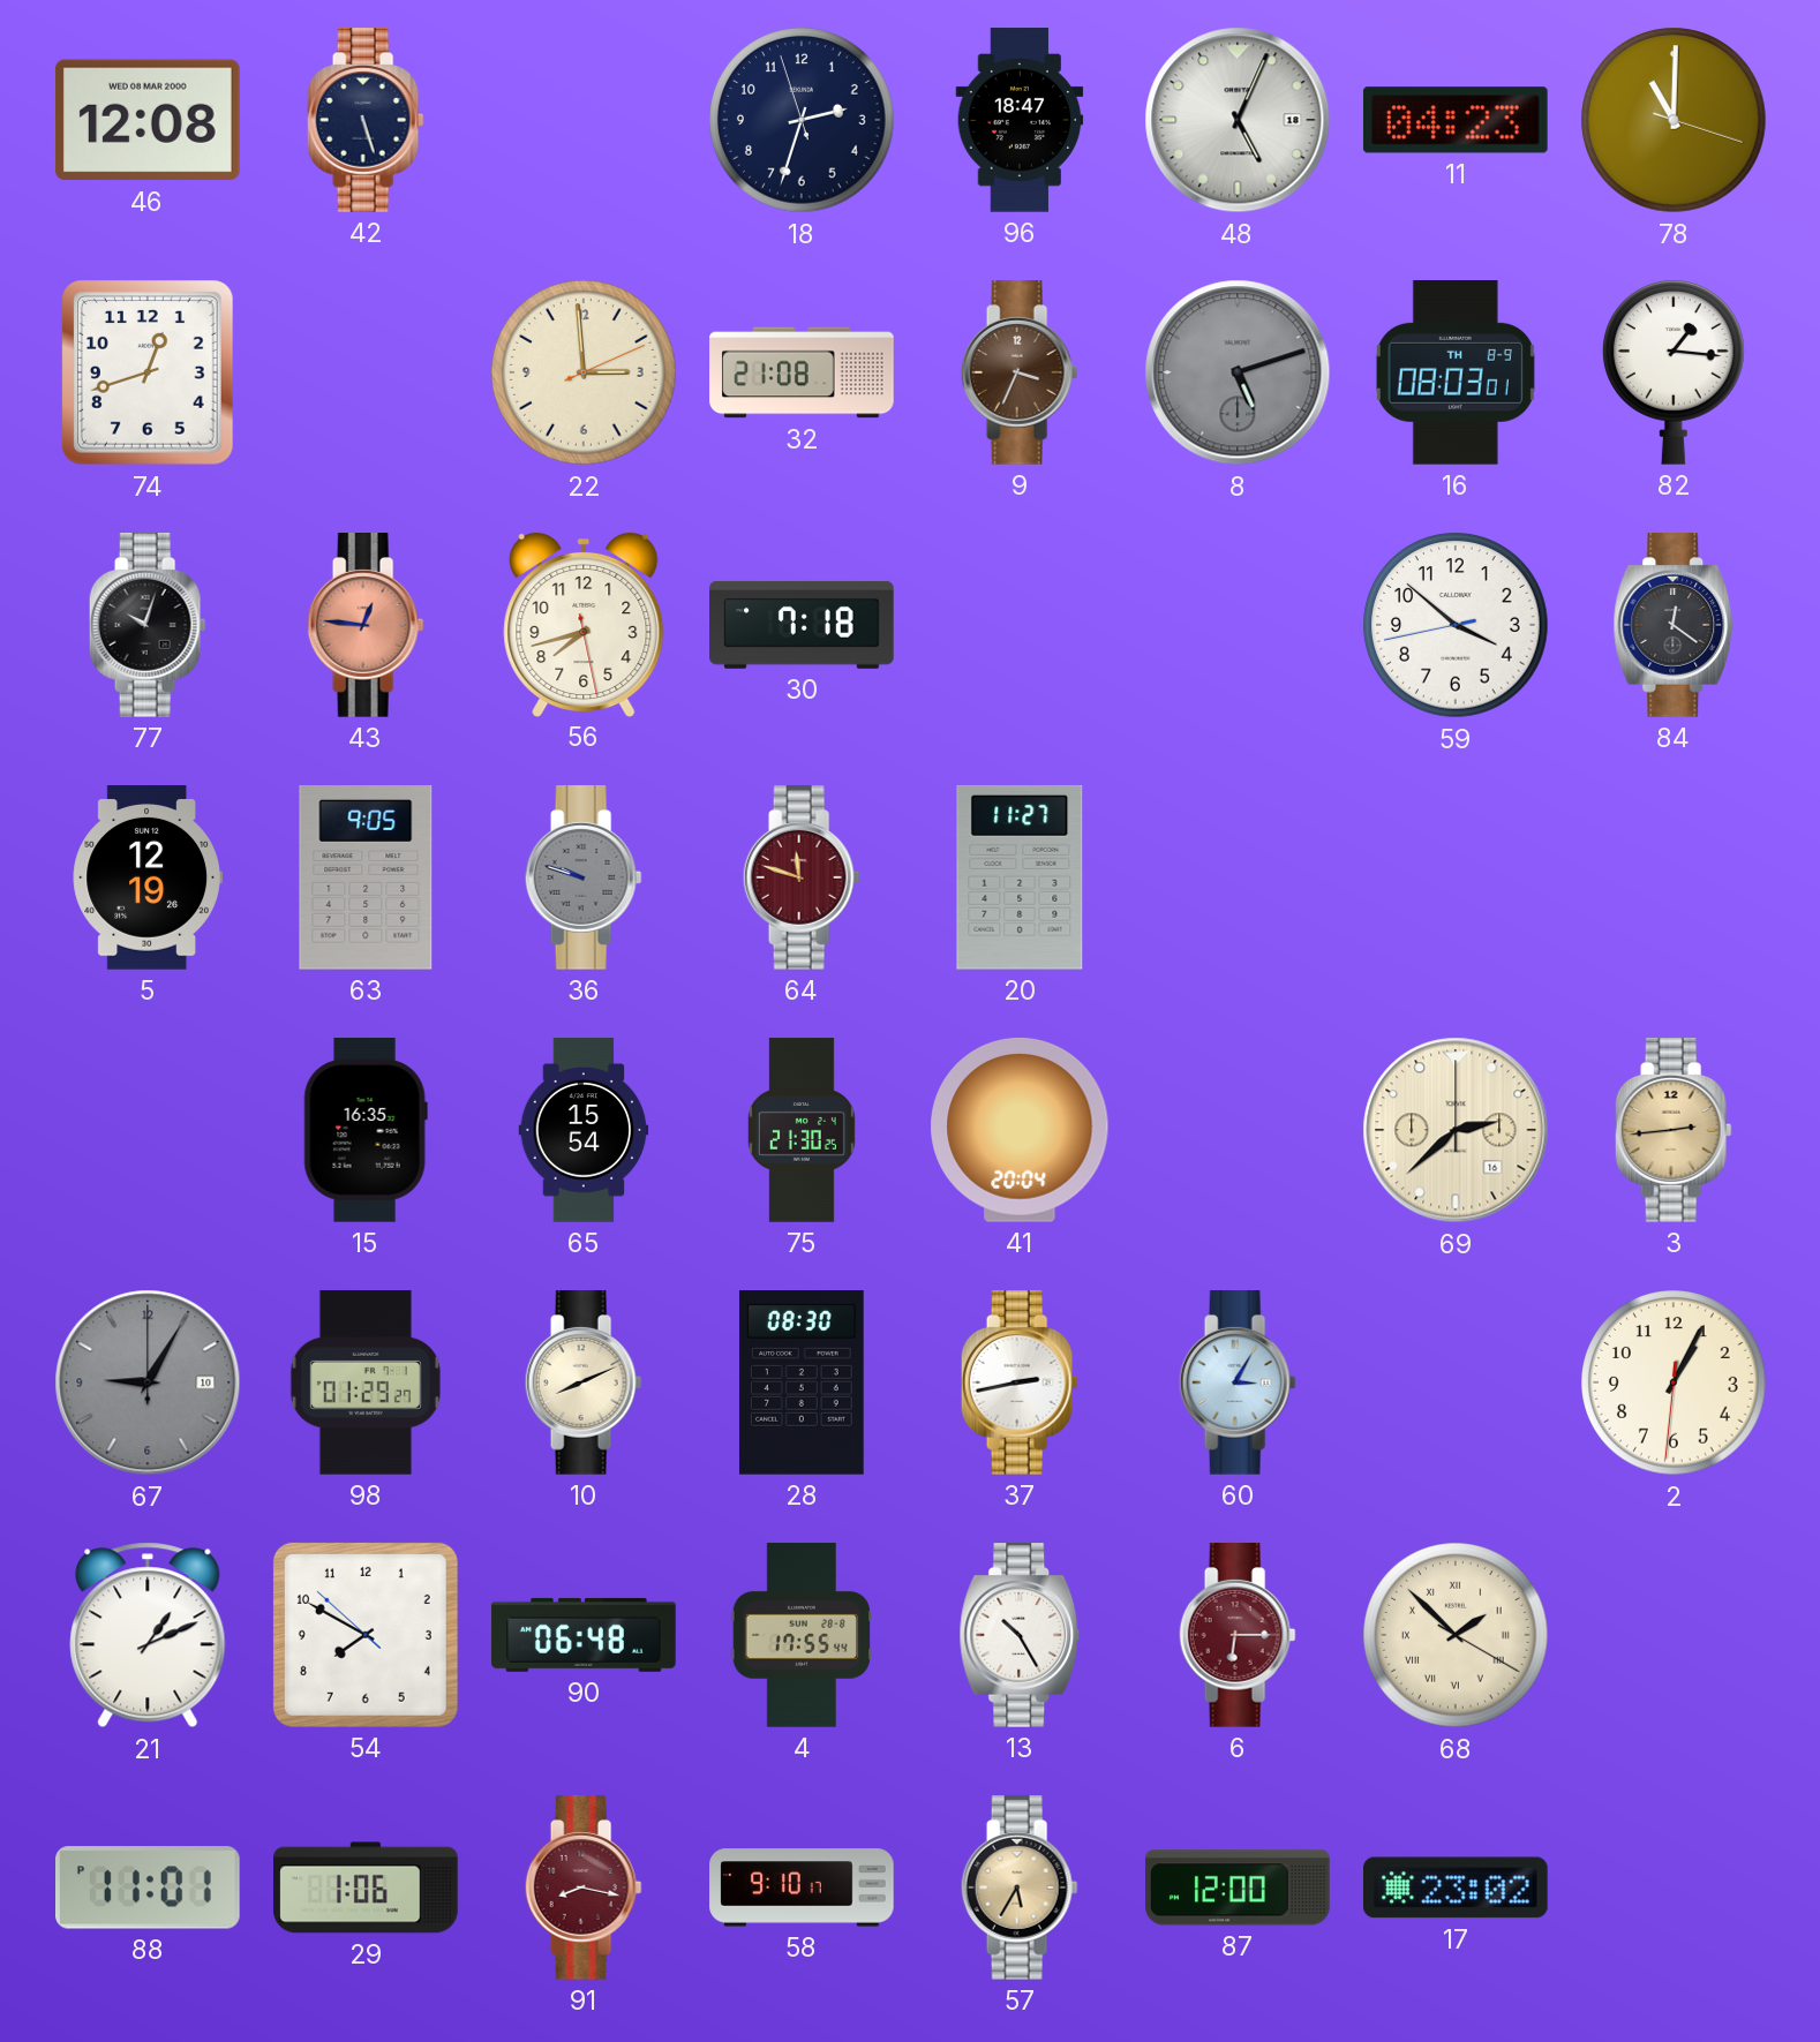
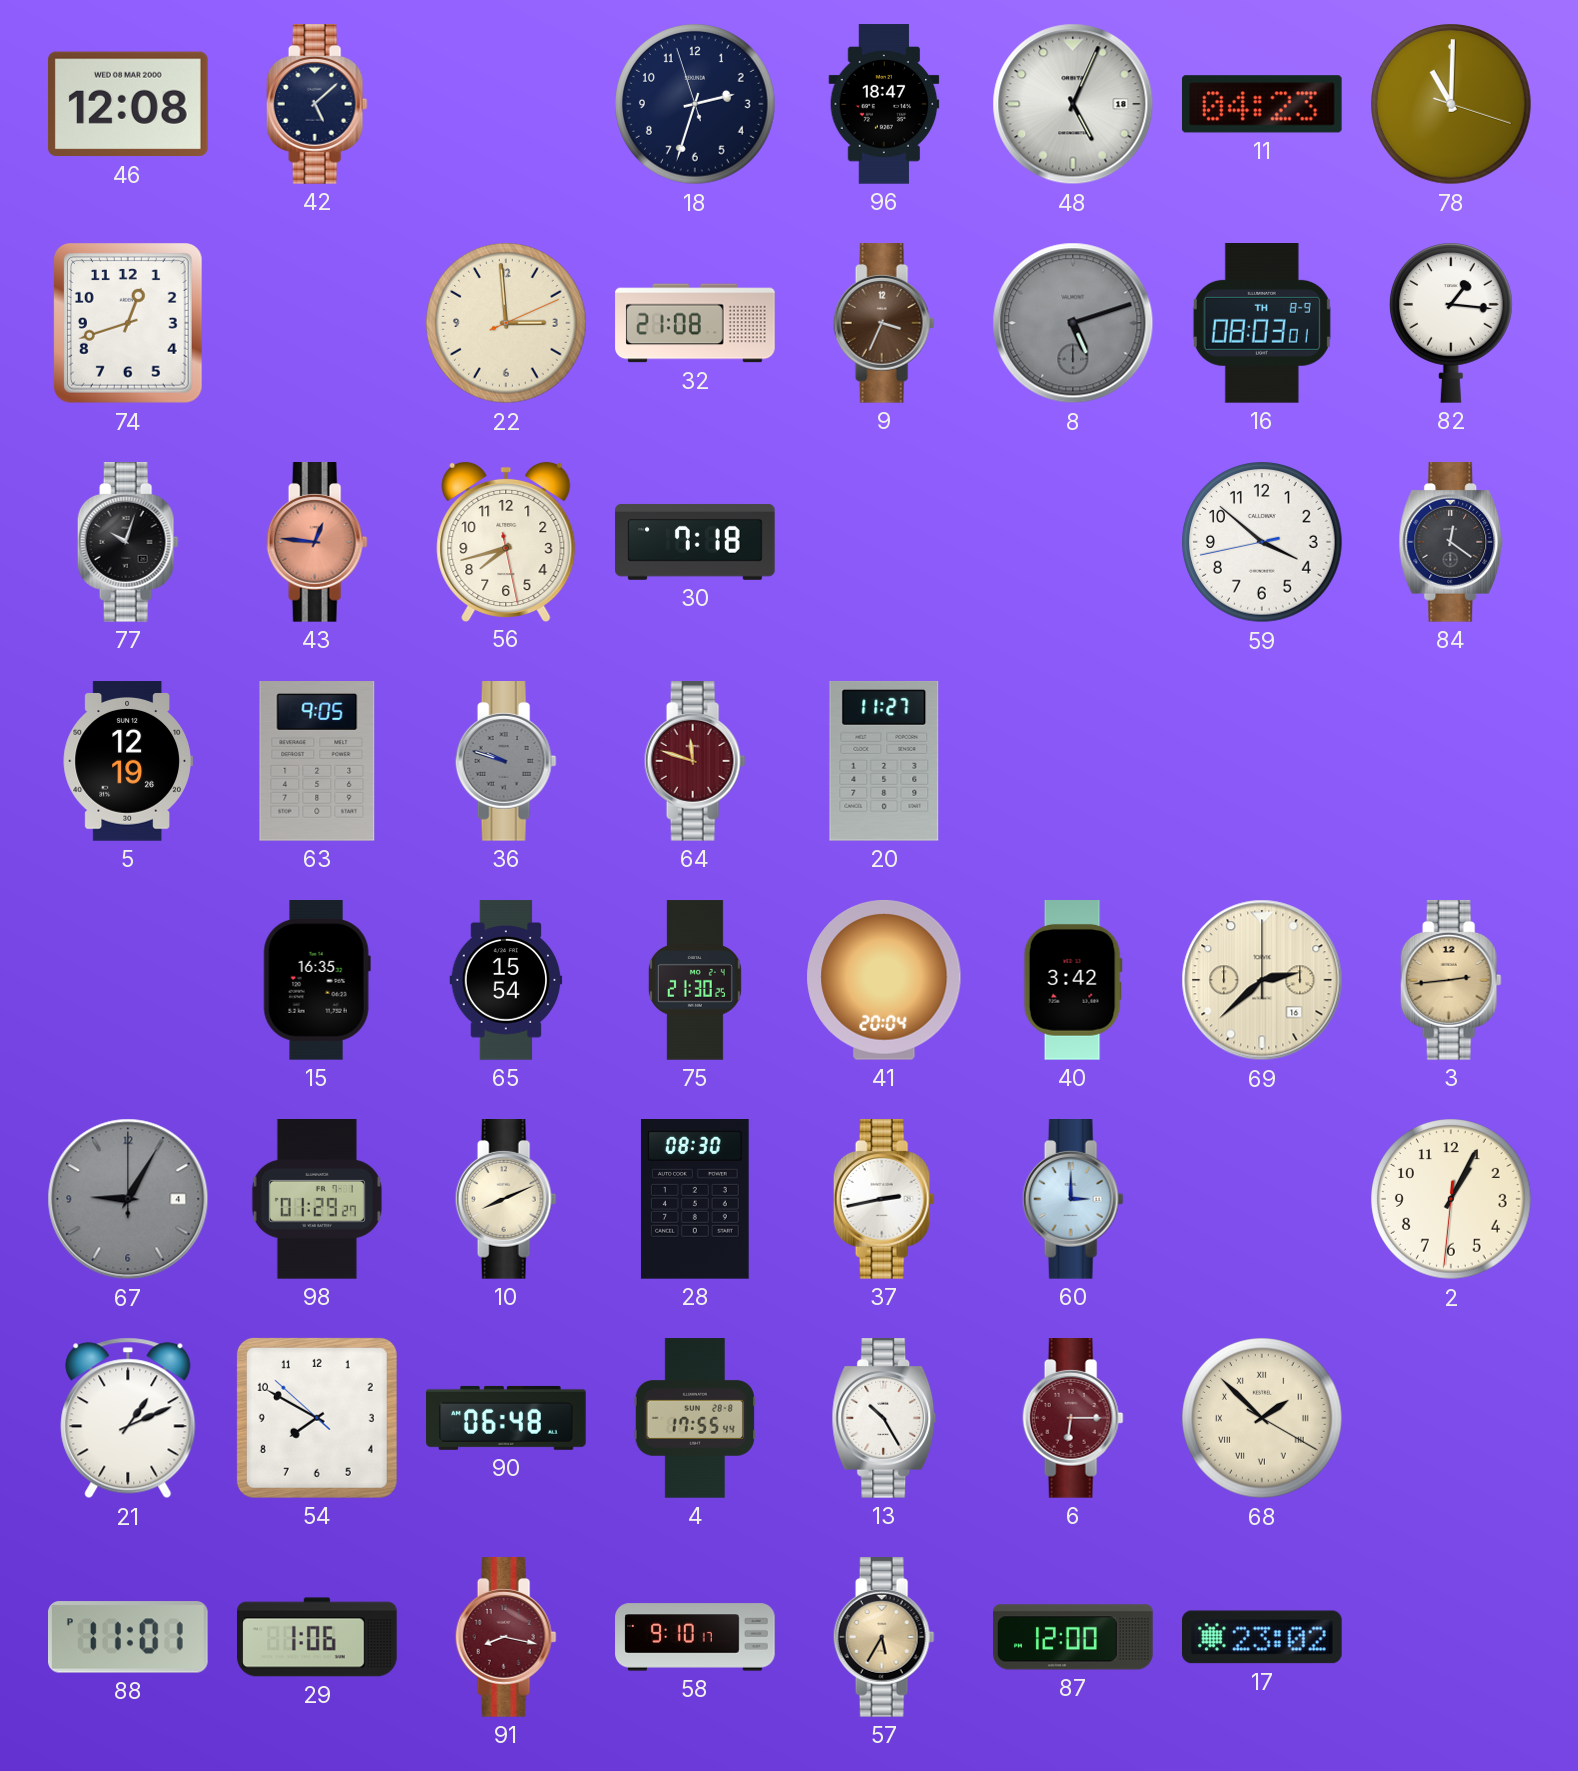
42: 5:27 -> 5:08
40: none -> 3:42
67 date: 10 -> 4
60: 3:05 -> 3:00
